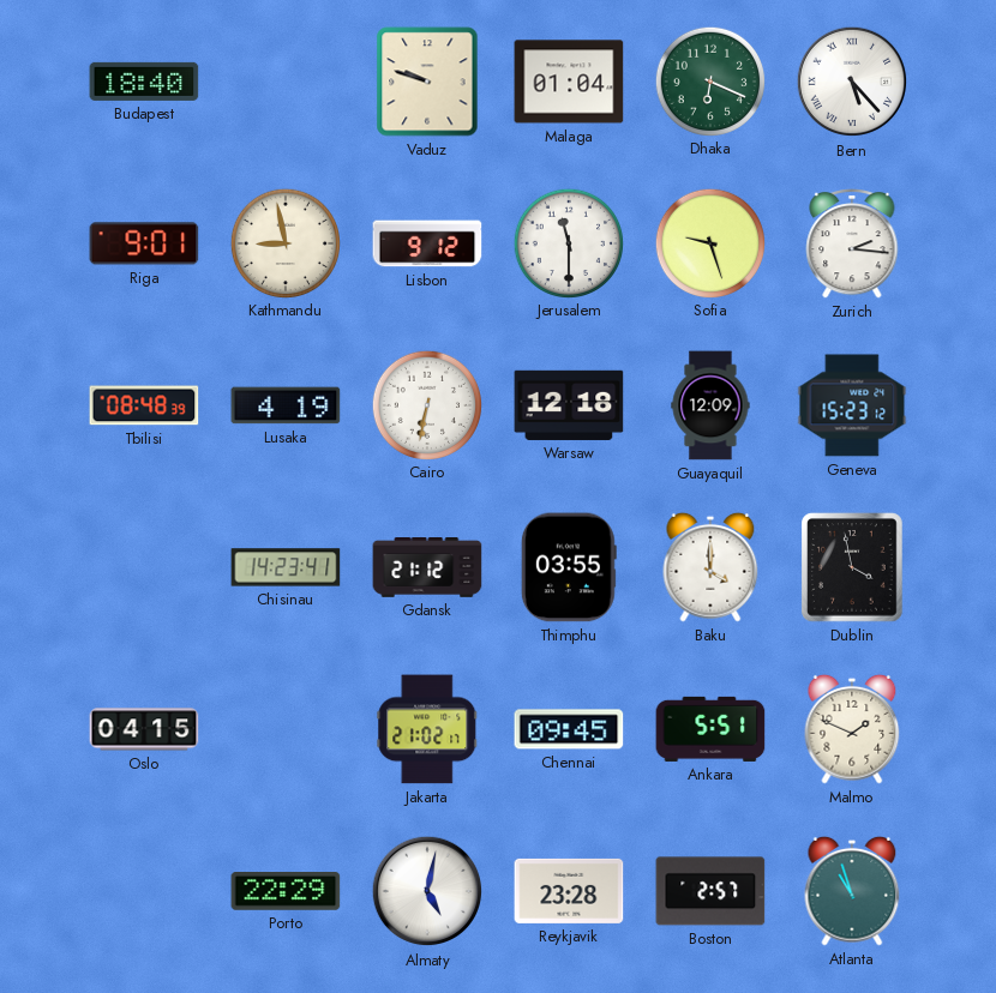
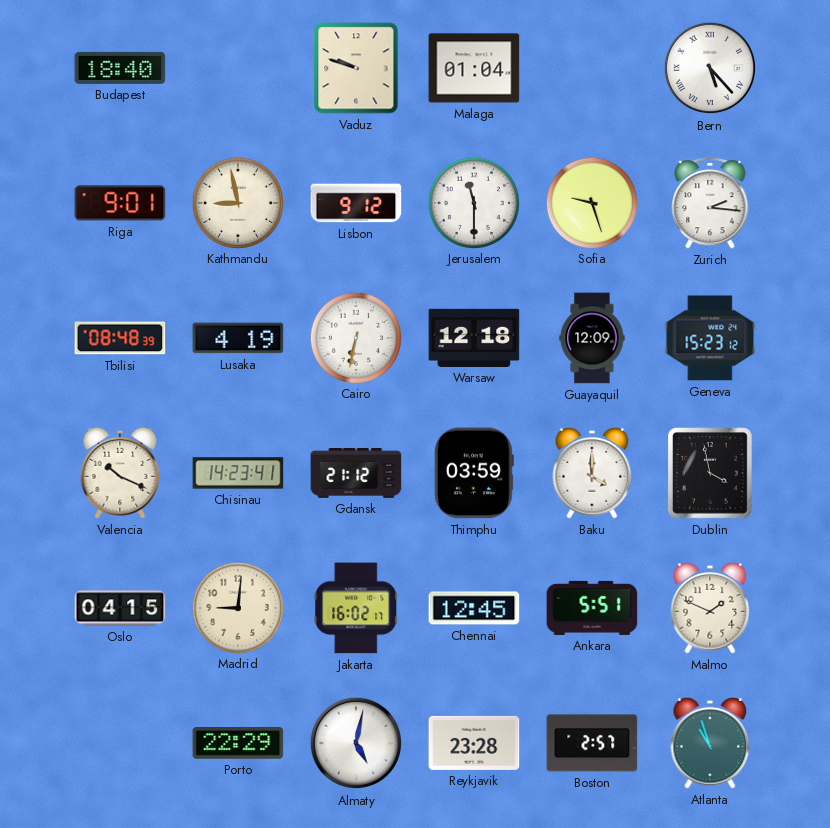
Dhaka: 6:19 -> none
Valencia: none -> 10:19
Thimphu: 03:55 -> 03:59
Madrid: none -> 9:01
Jakarta: 21:02 -> 16:02
Chennai: 09:45 -> 12:45
